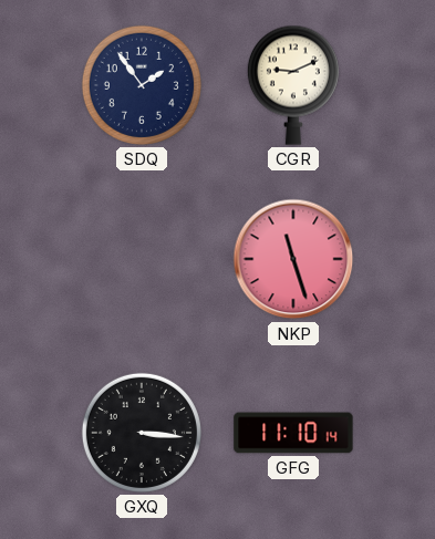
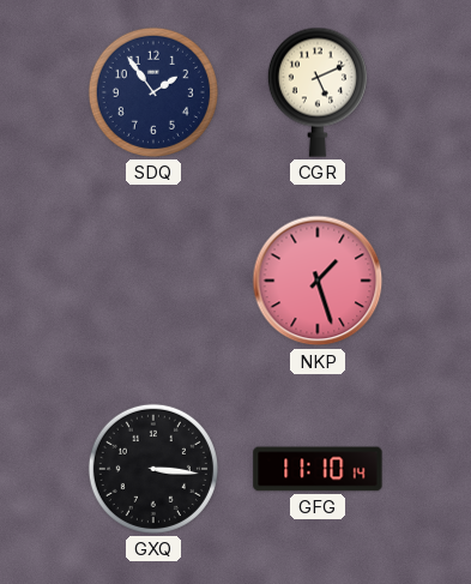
CGR: 9:11 -> 5:11
NKP: 11:27 -> 1:27
